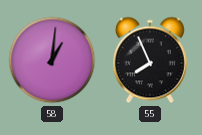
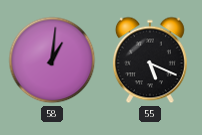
55: 7:56 -> 5:19
